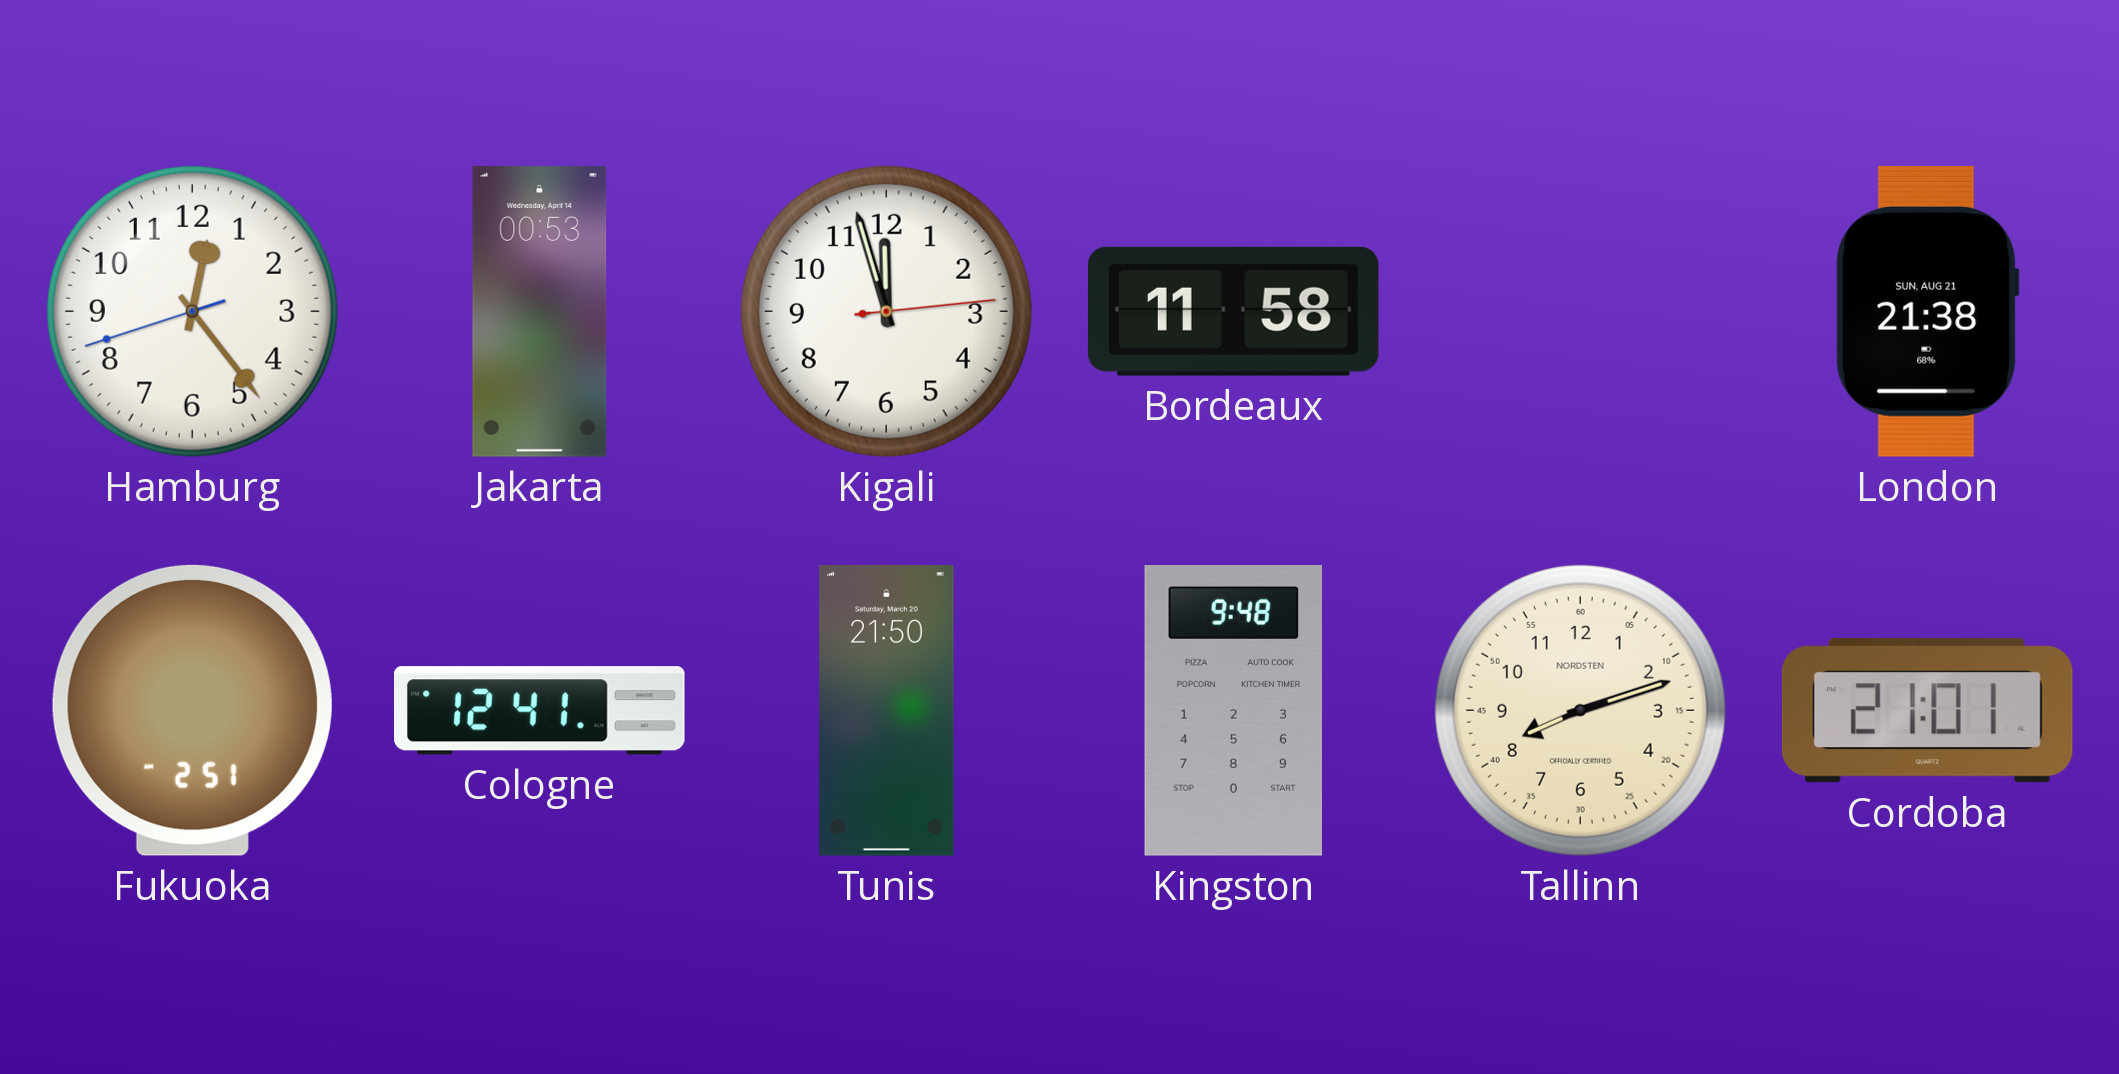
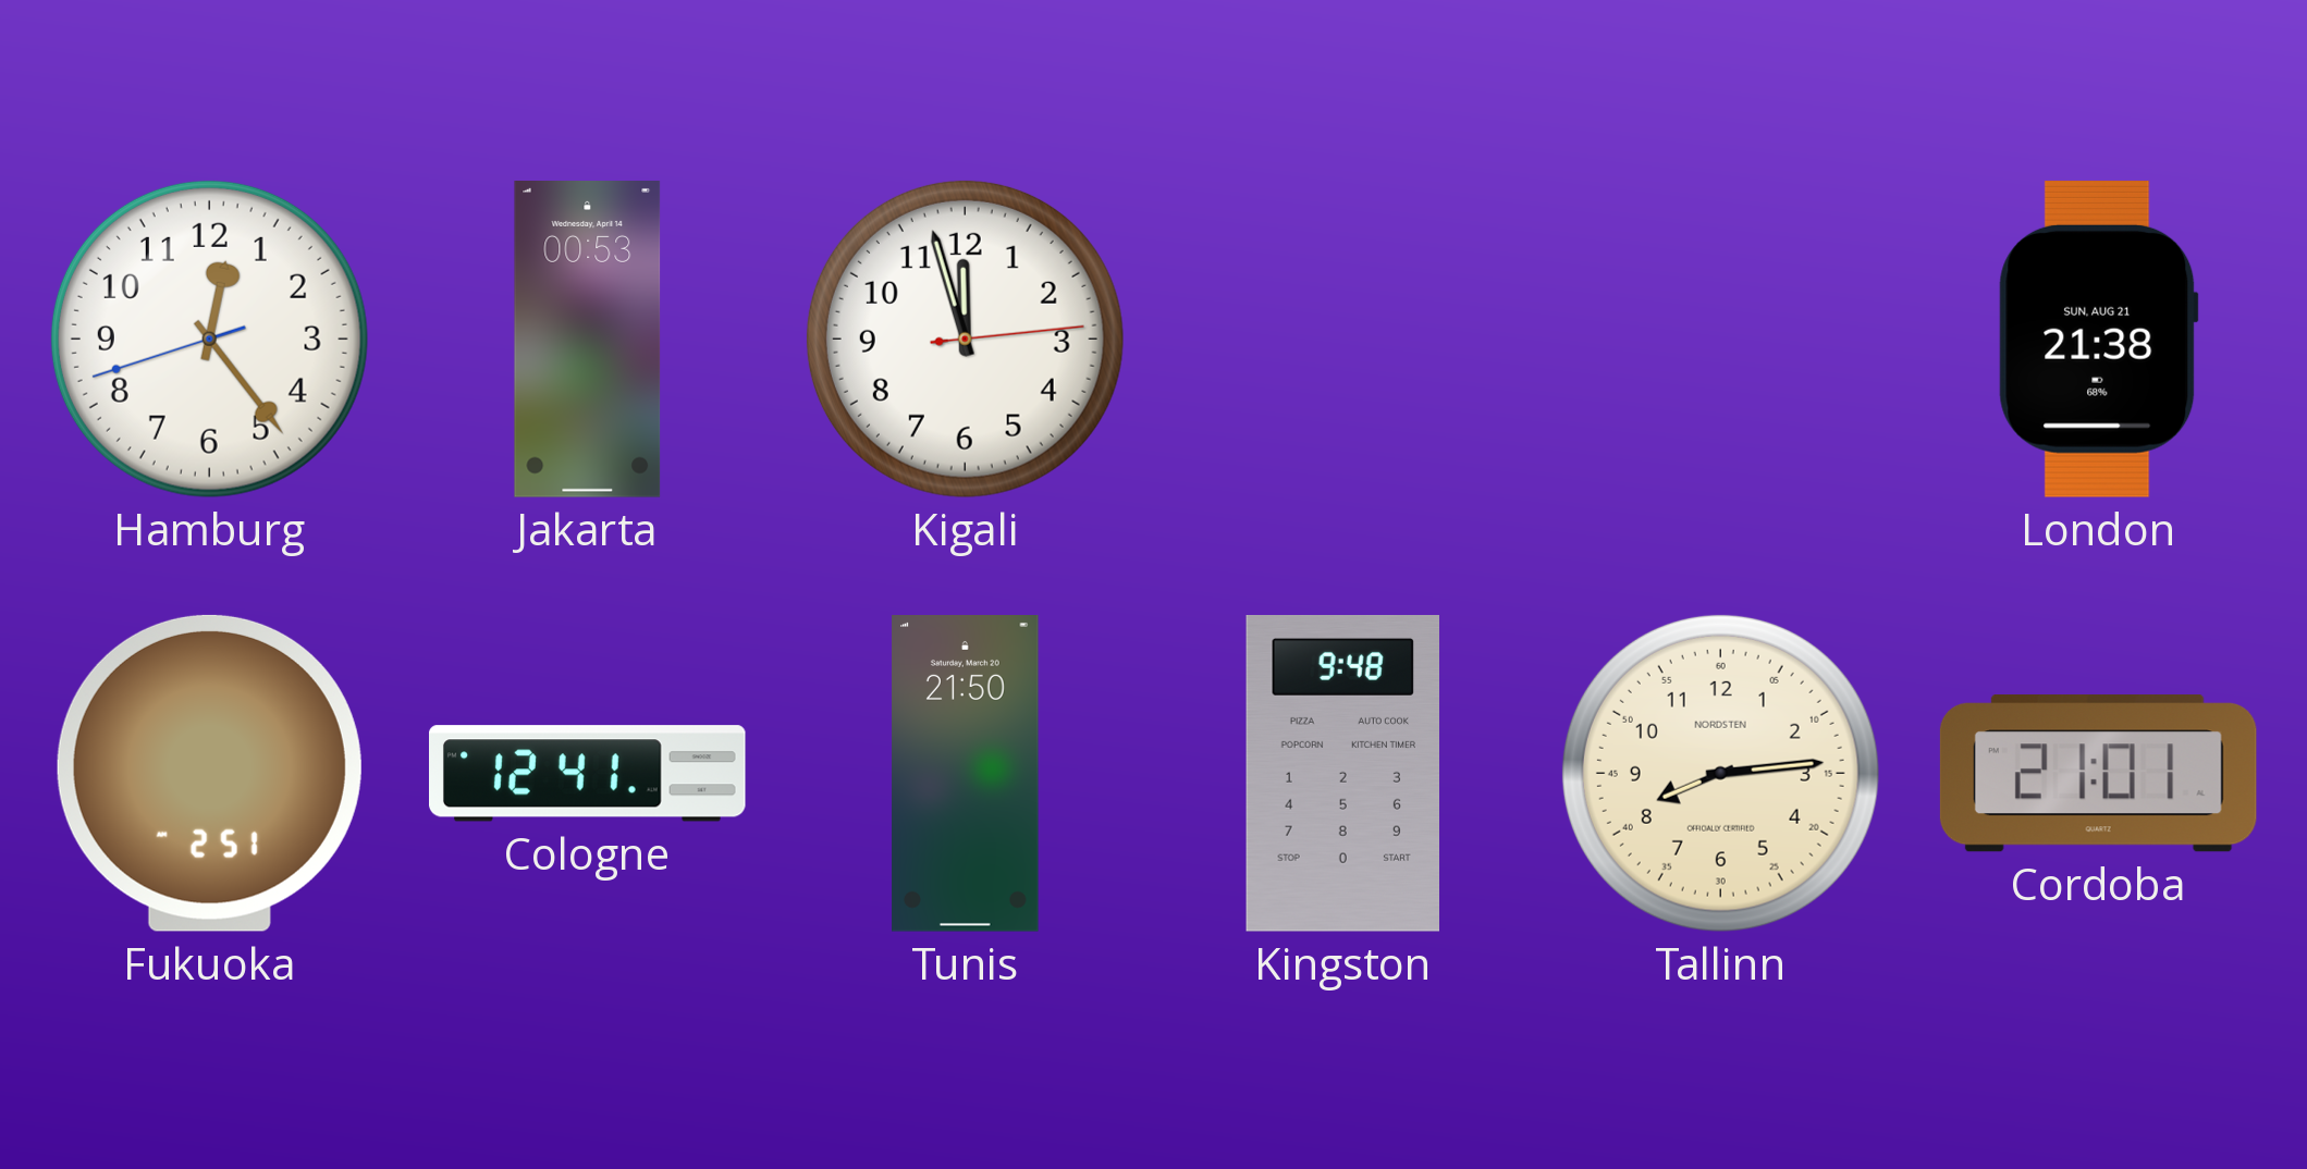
Bordeaux: 11:58 -> none
Tallinn: 8:12 -> 8:14
